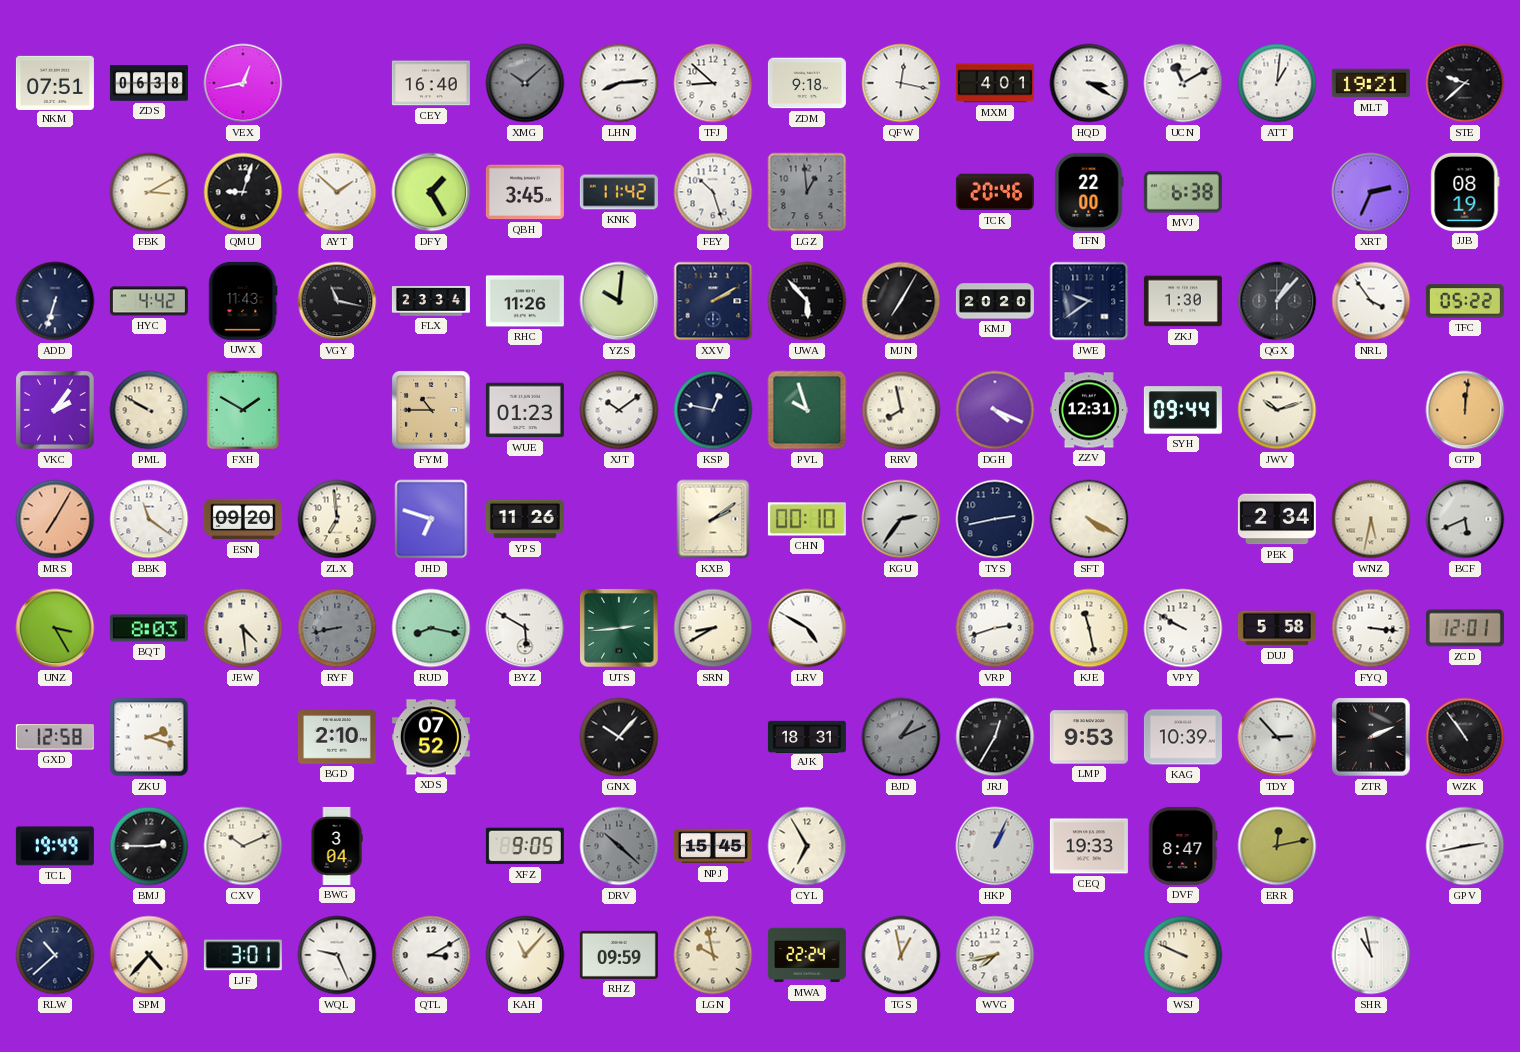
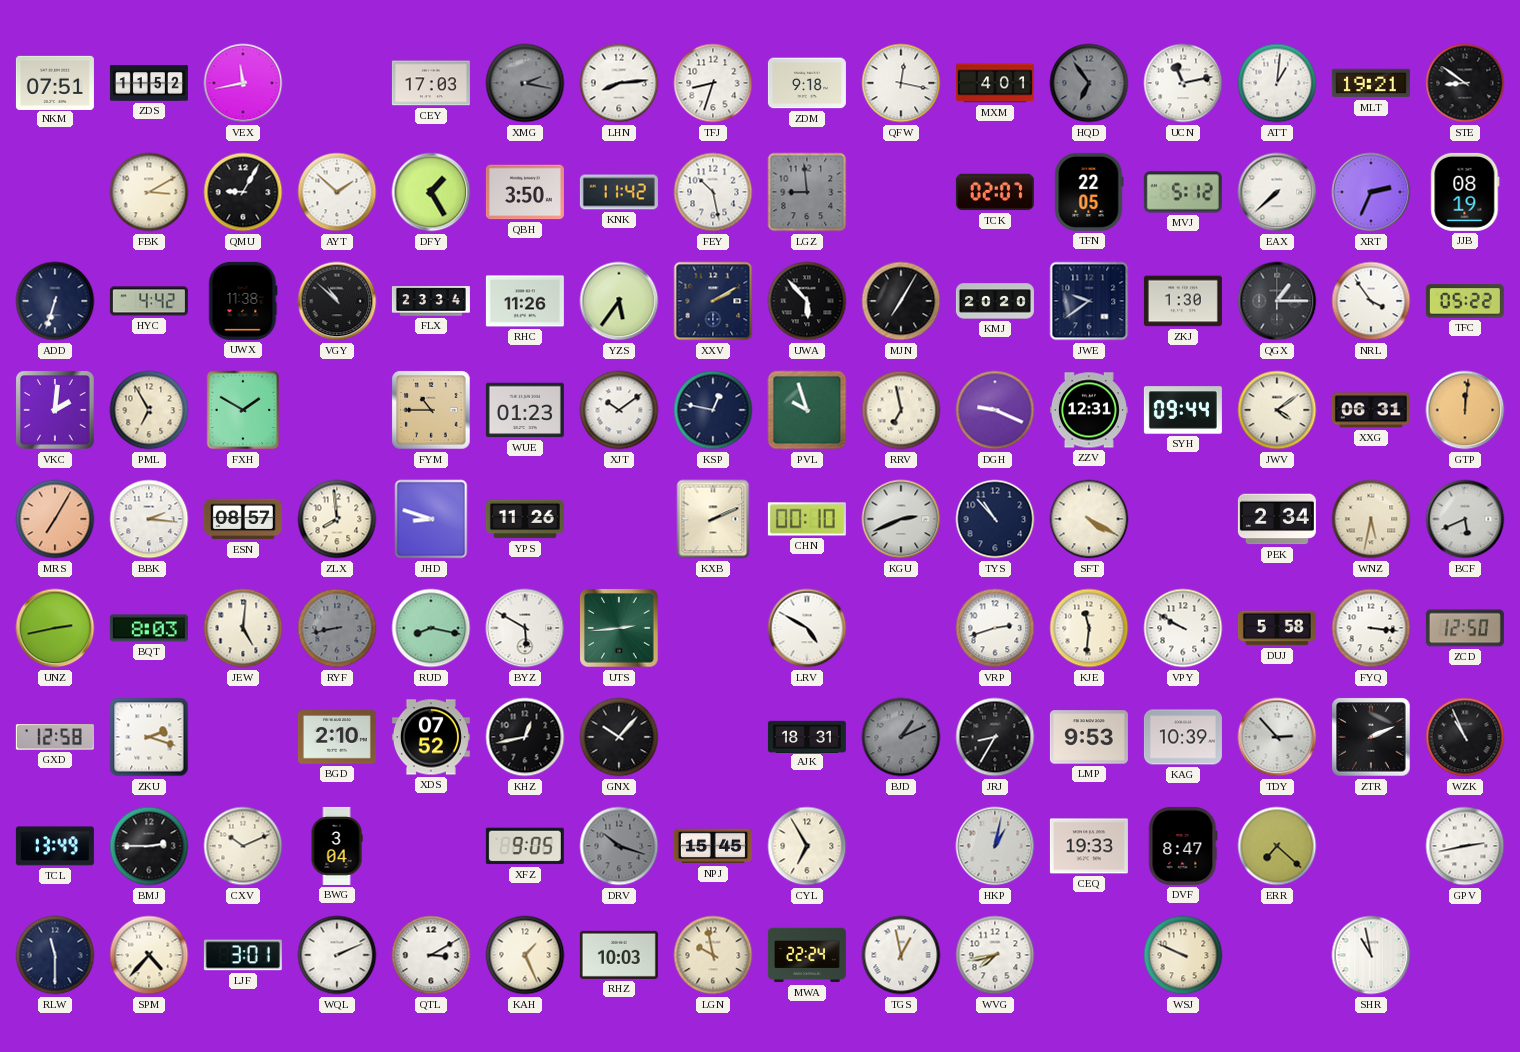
ZDS: 06:38 -> 11:52
VEX: 12:43 -> 11:43
CEY: 16:40 -> 17:03
XMG: 10:08 -> 2:17
TFJ: 8:52 -> 8:33
HQD: 3:20 -> 6:54
HQD dial: white -> grey
UCN: 11:10 -> 11:13
STE: 9:38 -> 8:51
QMU: 9:03 -> 9:05
QBH: 3:45 -> 3:50
FEY: 10:27 -> 10:28
LGZ: 12:59 -> 8:59
TCK: 20:46 -> 02:07
TFN: 22:00 -> 22:05
MVJ: 6:38 -> 5:12
EAX: none -> 7:38
UWX: 11:43 -> 11:38
VGY: 11:17 -> 10:52
YZS: 10:01 -> 5:36
QGX: 1:07 -> 1:15
VKC: 2:06 -> 2:01
PML: 9:50 -> 6:55
RRV: 7:58 -> 6:58
DGH: 4:19 -> 9:19
JWV: 10:12 -> 4:09
XXG: none -> 06:31
BBK: 11:21 -> 2:16
ESN: 09:20 -> 08:57
ZLX: 6:59 -> 7:59
JHD: 6:48 -> 8:48
KXB: 2:09 -> 2:11
KGU: 2:36 -> 2:41
TYS: 2:43 -> 10:53
UNZ: 3:25 -> 2:43
JEW: 4:29 -> 5:01
SRN: 8:40 -> none
KJE: 11:28 -> 11:31
ZCD: 12:01 -> 12:50
KHZ: none -> 12:43
JRJ: 12:35 -> 8:35
WZK: 10:54 -> 10:56
TCL: 19:49 -> 13:49
DRV: 10:22 -> 10:18
HKP: 1:04 -> 1:02
ERR: 12:13 -> 7:22
RLW: 10:38 -> 11:30
WQL: 9:26 -> 2:11
KAH: 11:07 -> 1:26
RHZ: 09:59 -> 10:03
